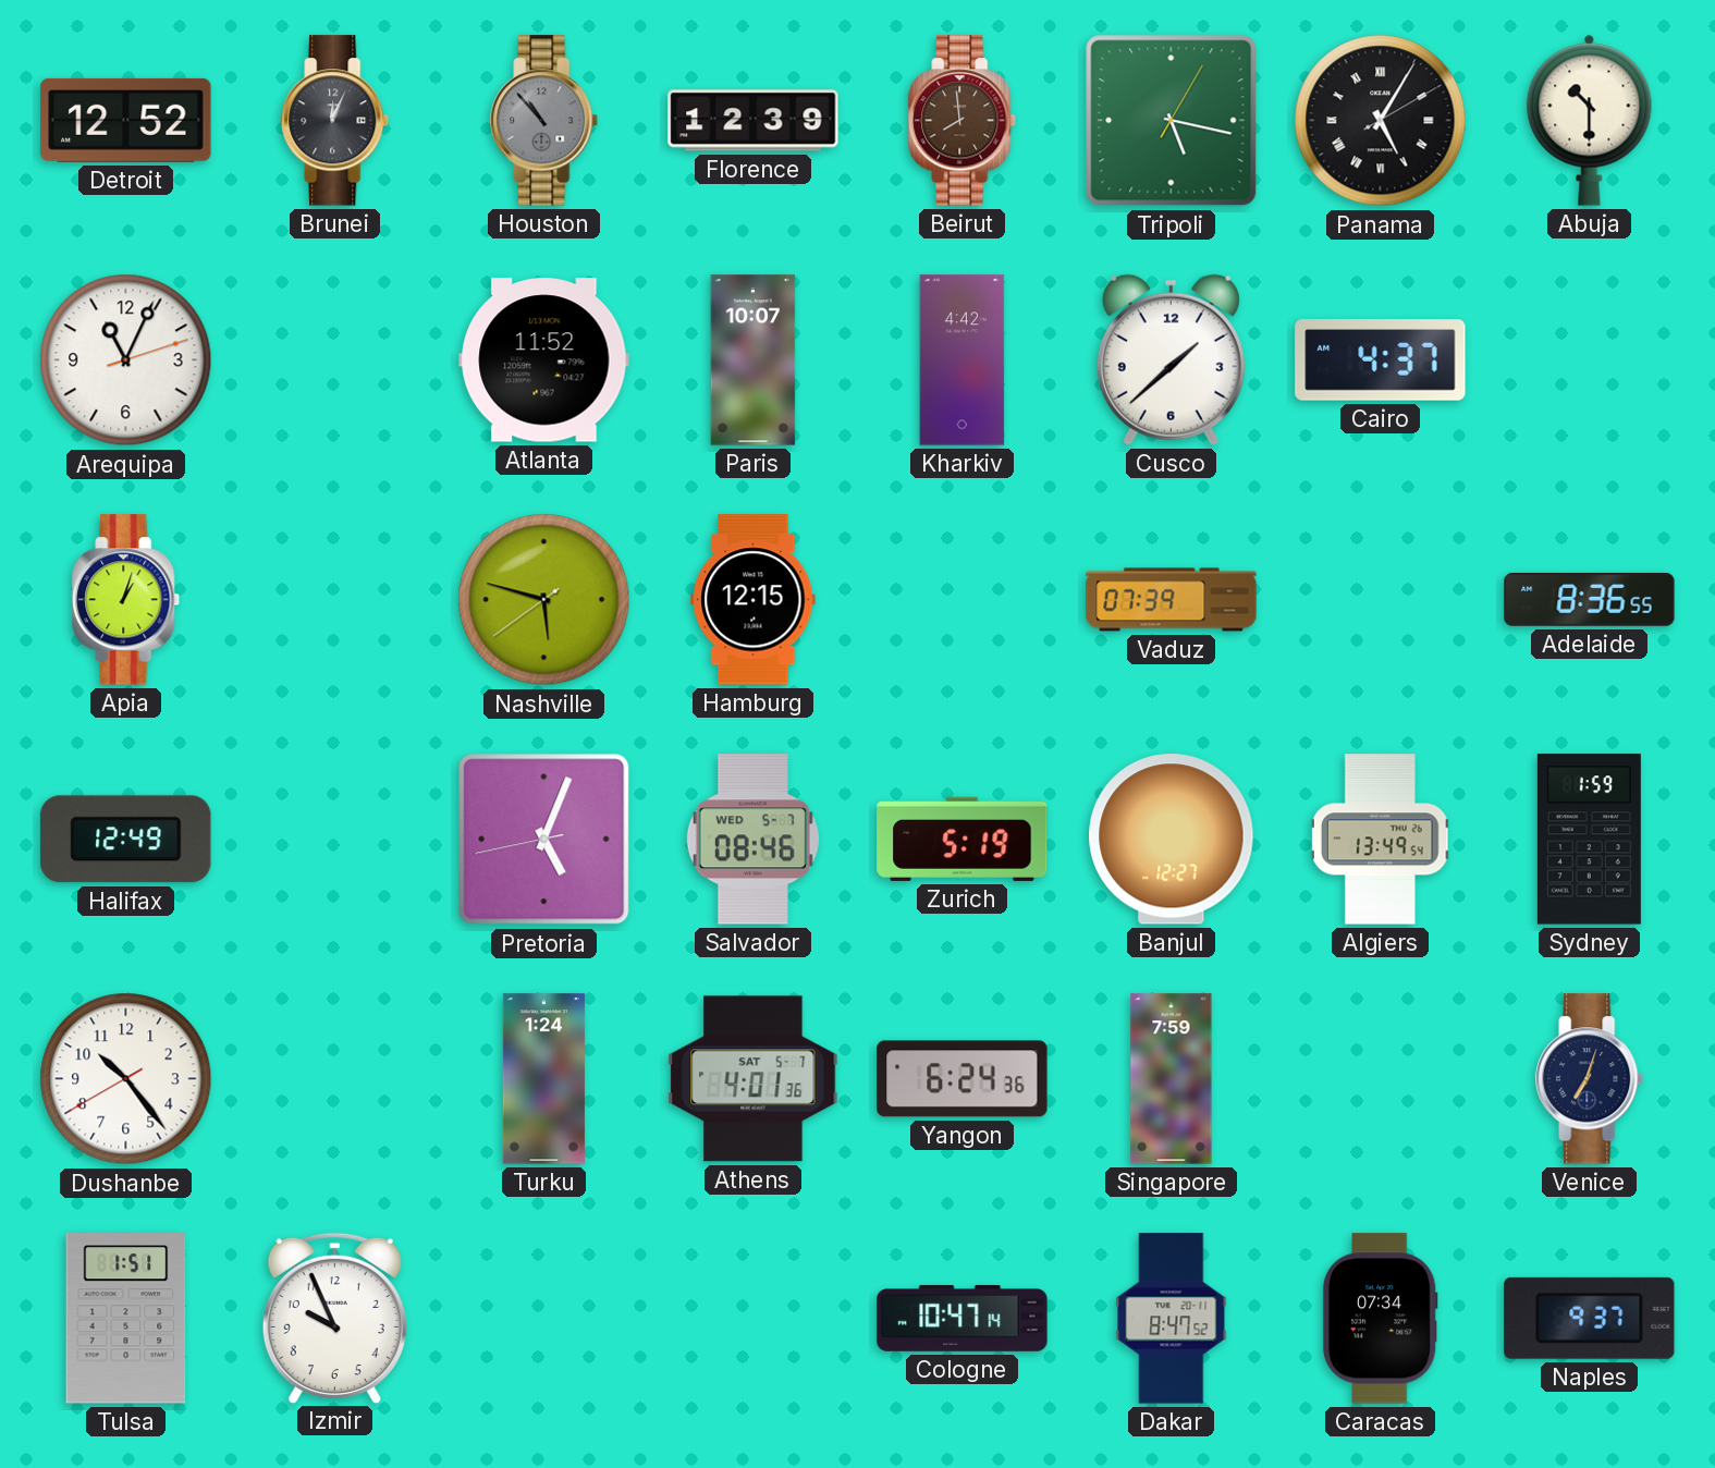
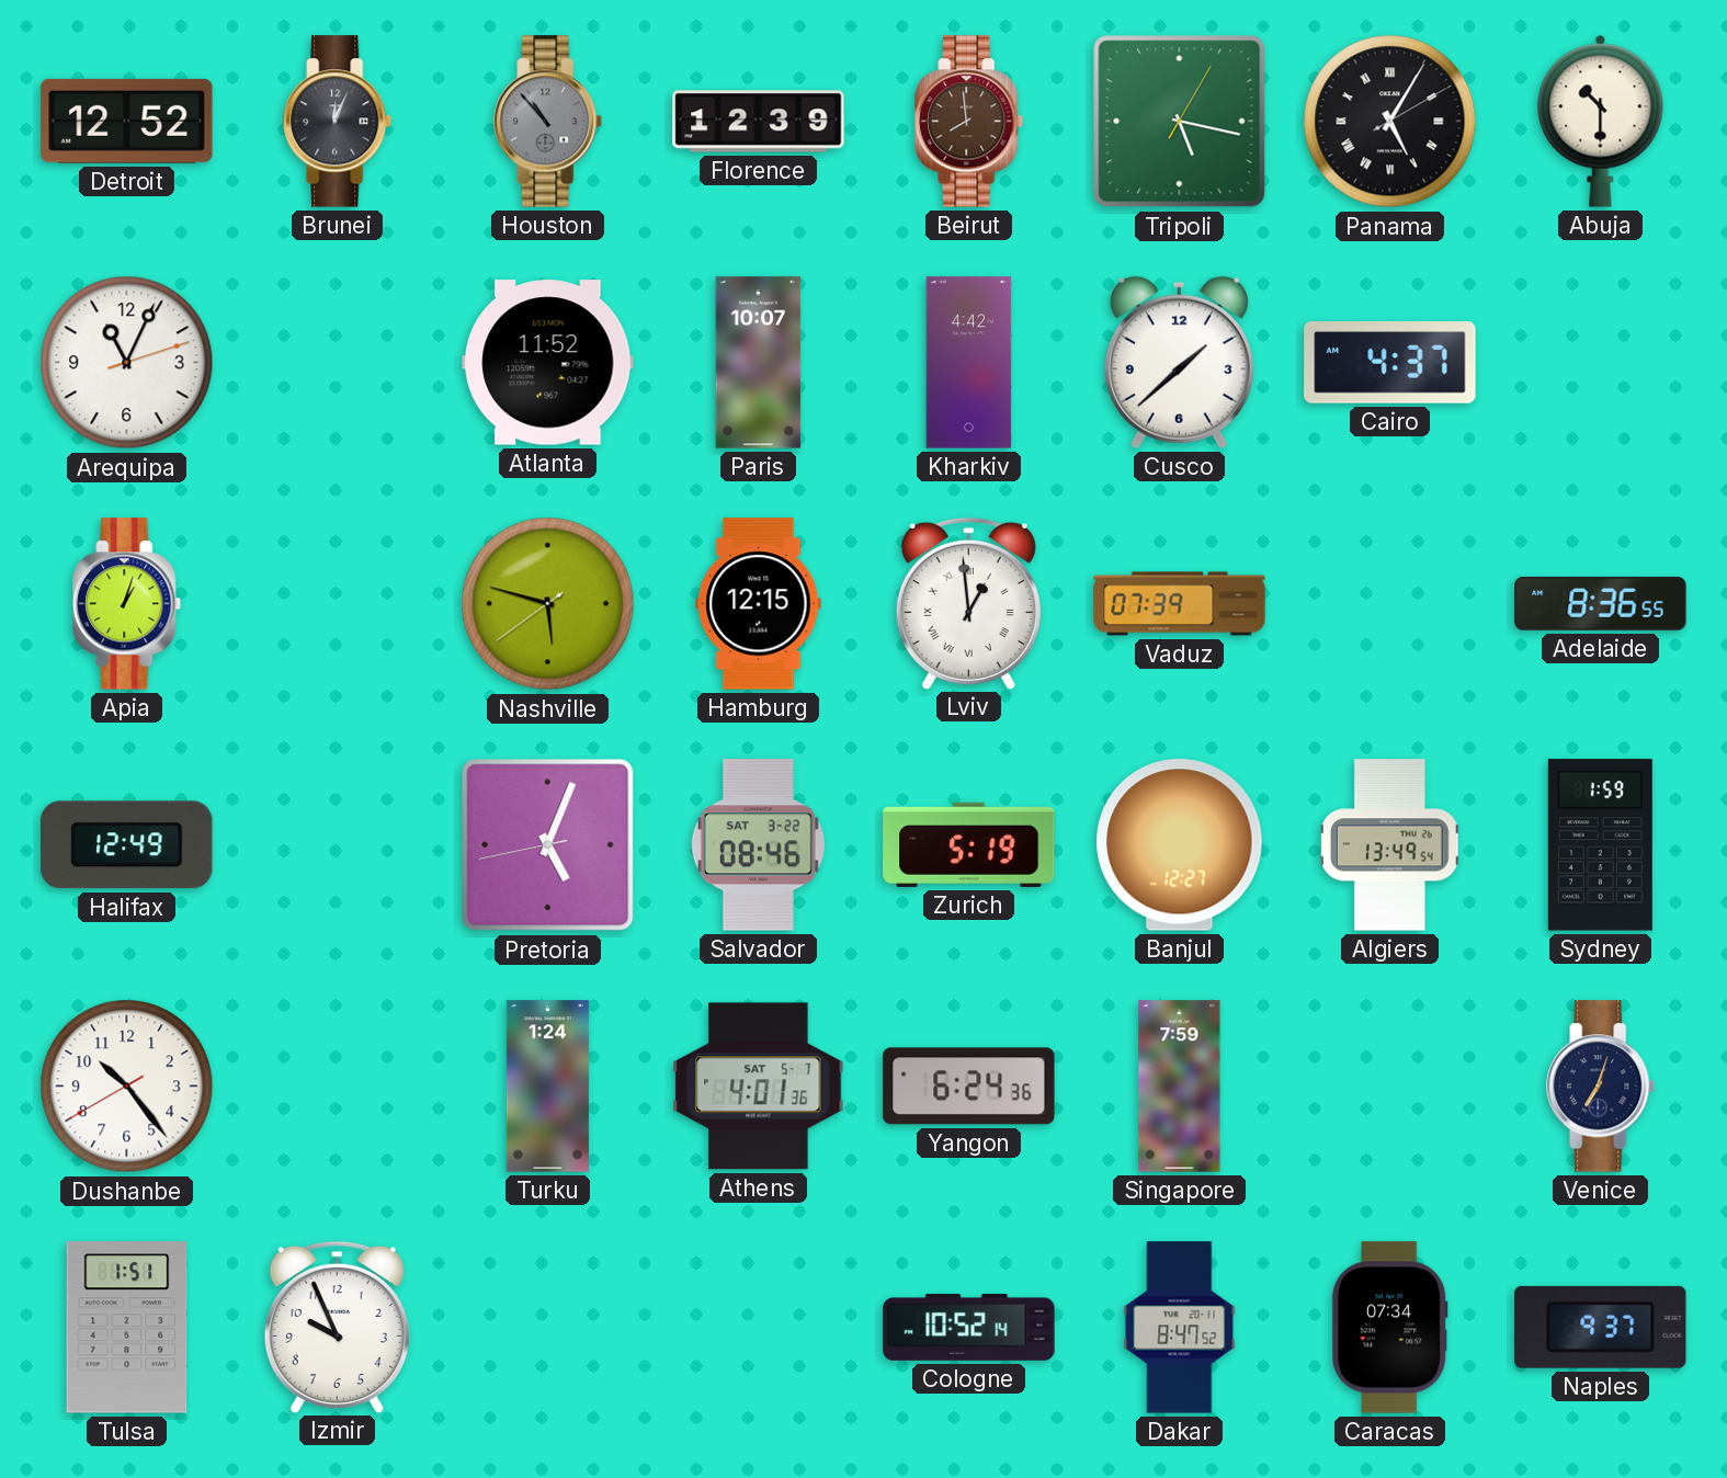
Lviv: none -> 12:59
Salvador date: WED 5-7 -> SAT 3-22
Cologne: 10:47 -> 10:52
